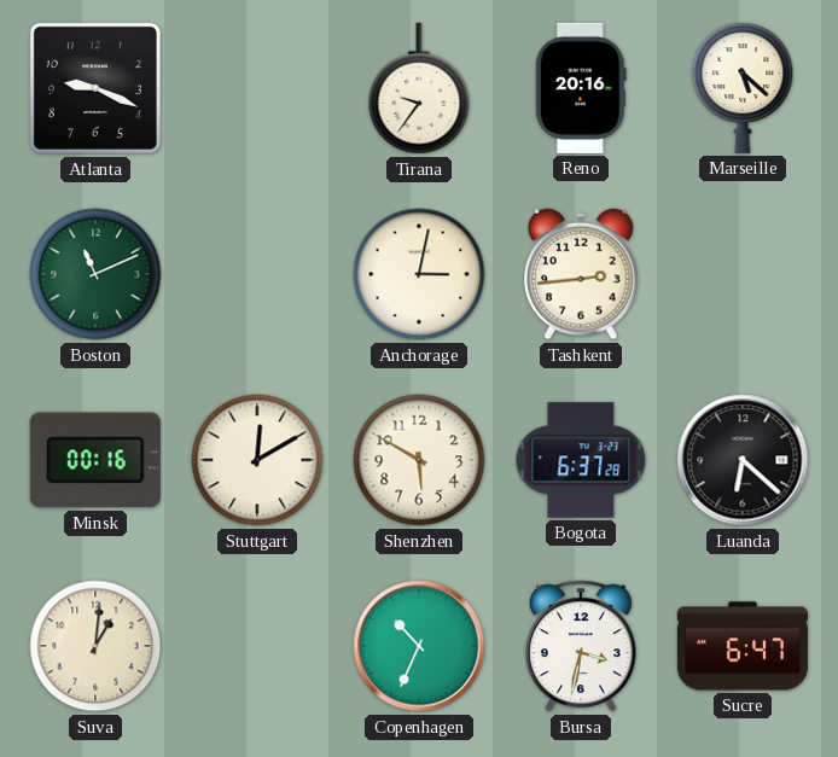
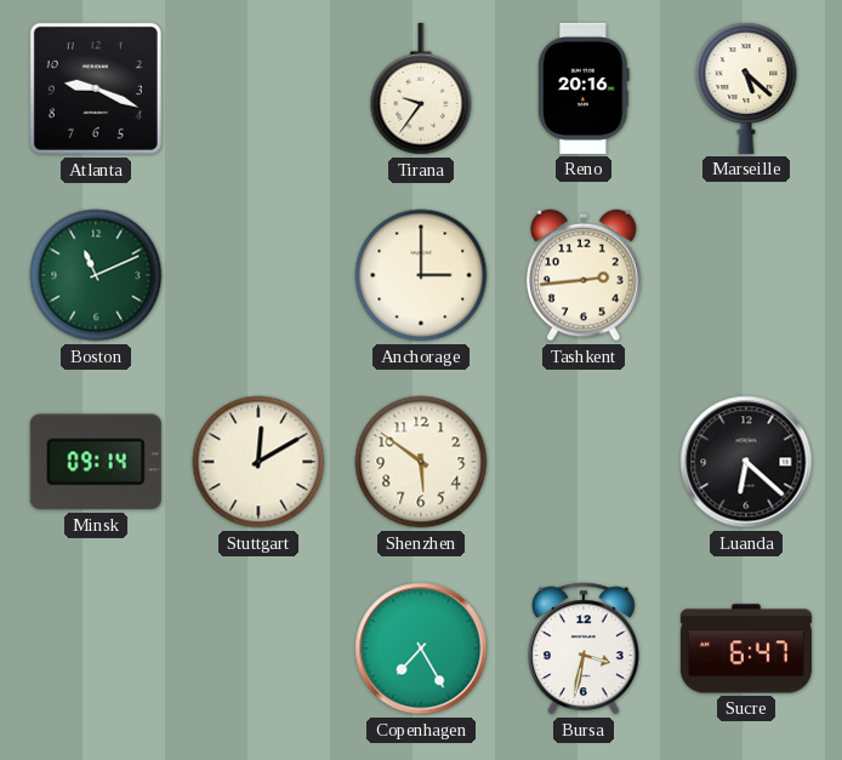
Anchorage: 3:02 -> 3:00
Minsk: 00:16 -> 09:14
Shenzhen: 5:50 -> 5:51
Bogota: 6:37 -> none
Suva: 1:01 -> none
Copenhagen: 10:34 -> 7:25
